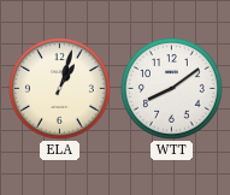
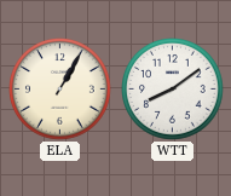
ELA: 1:03 -> 1:05
